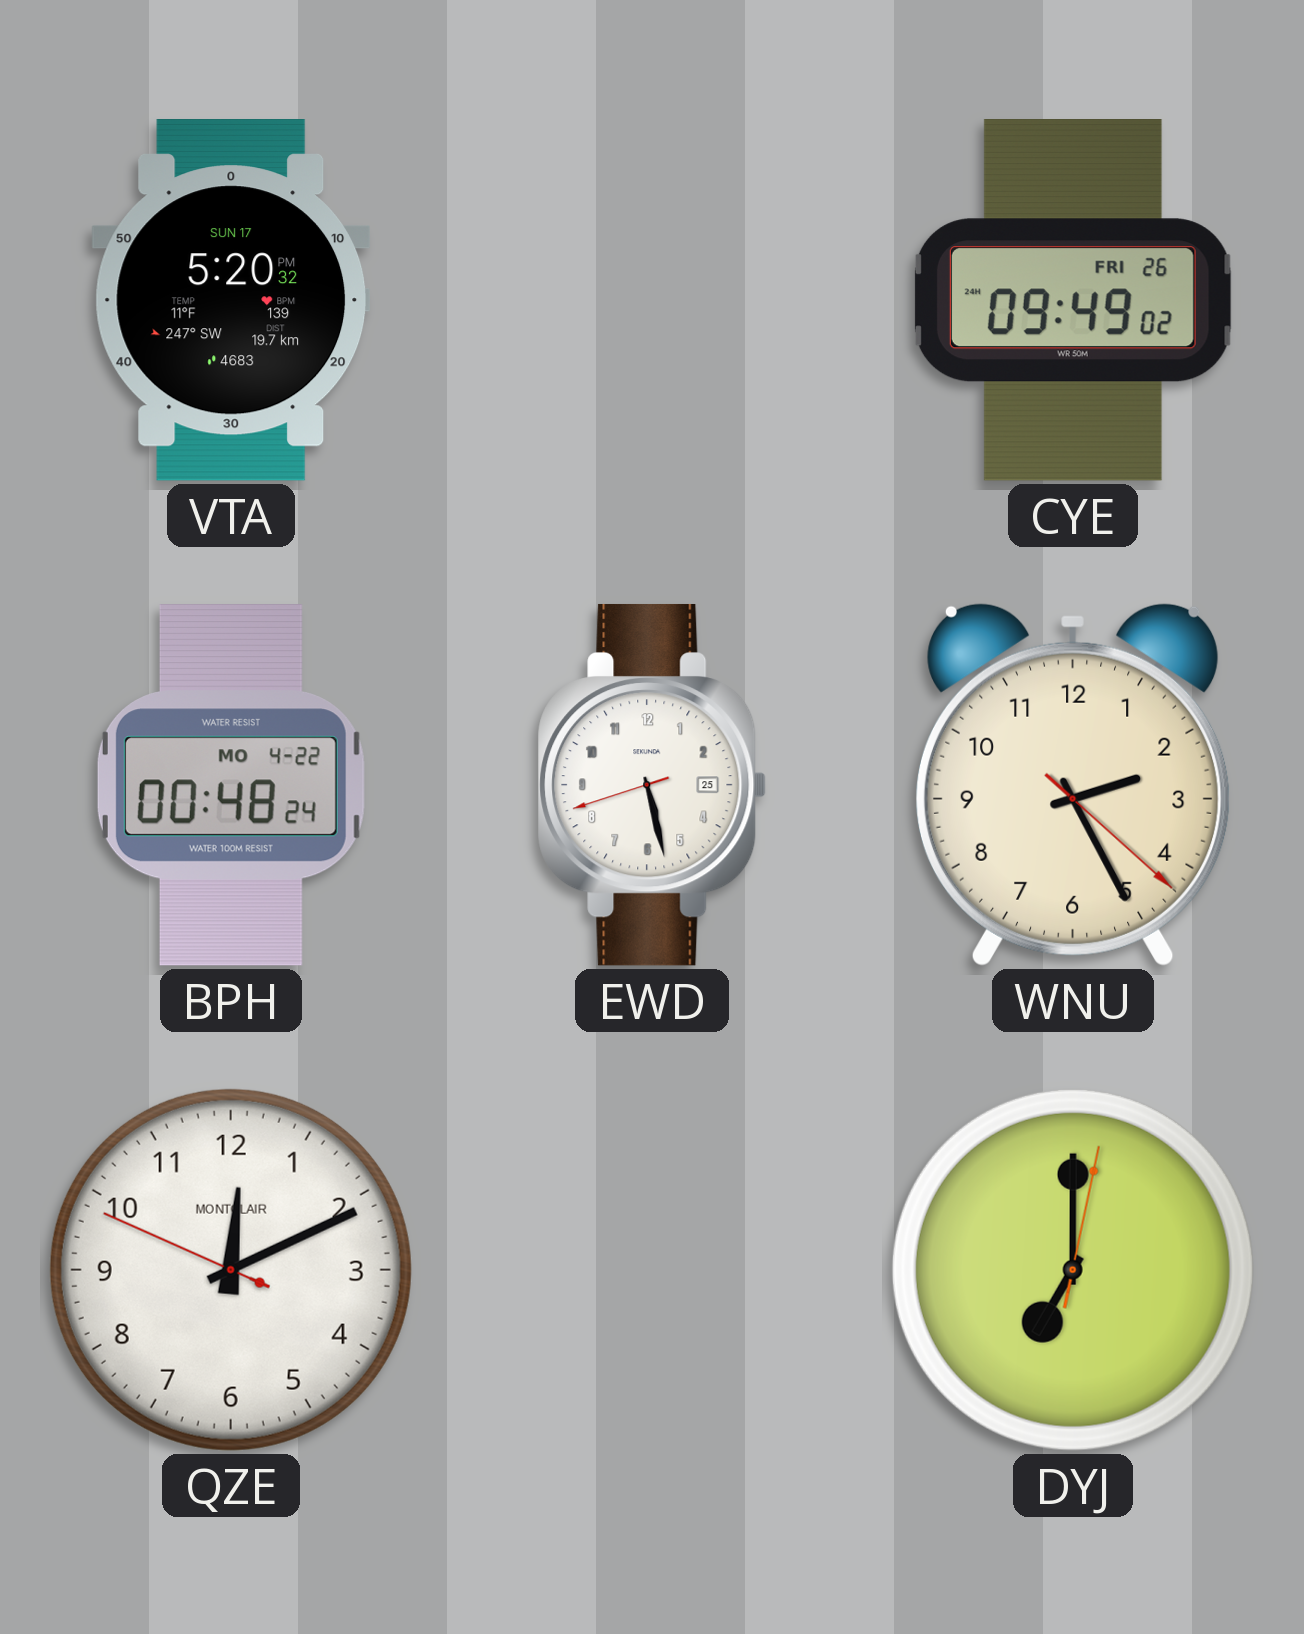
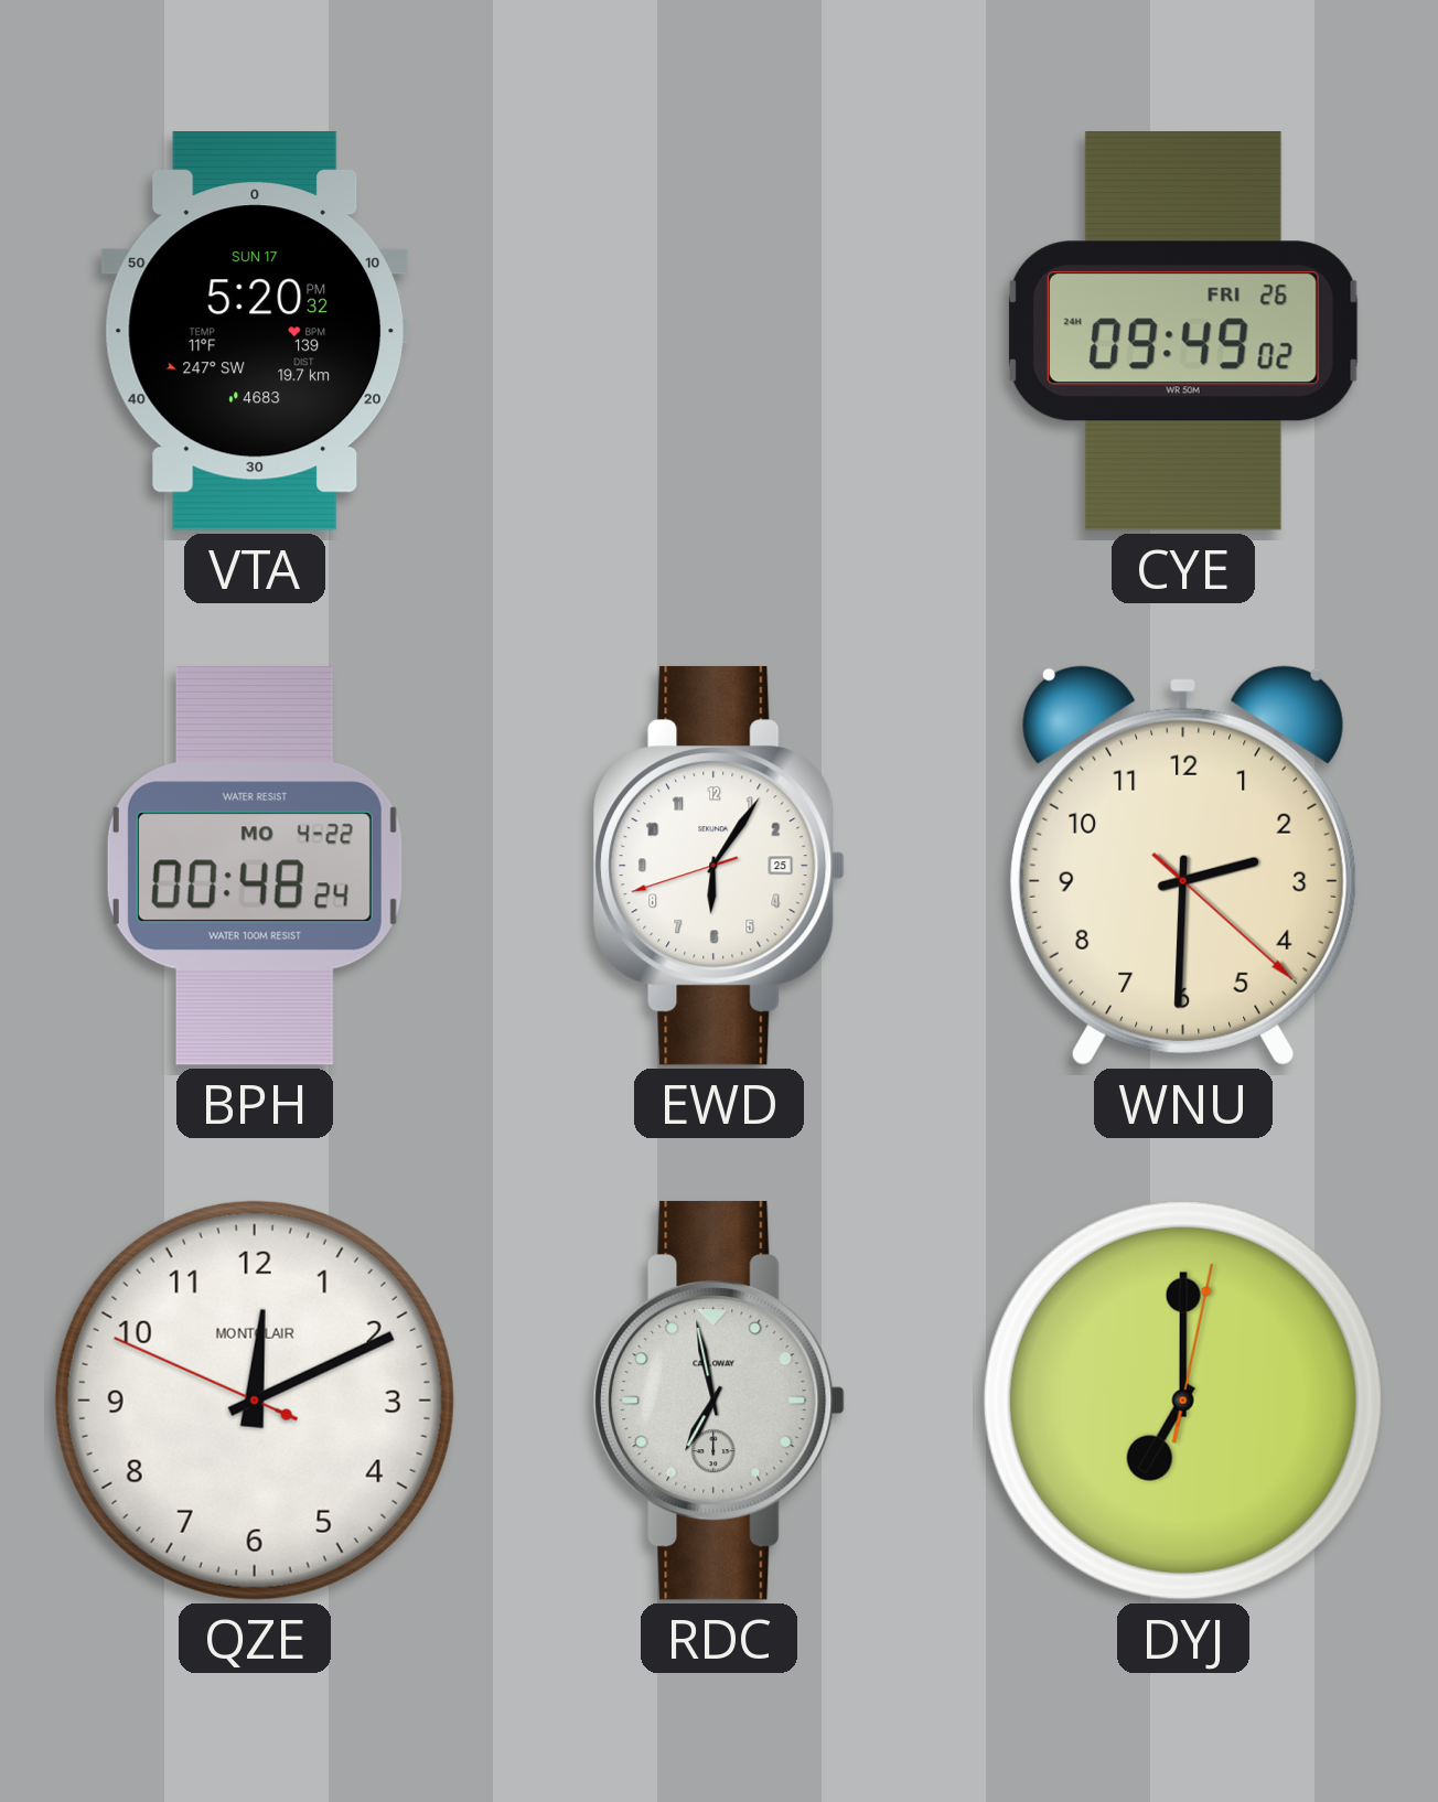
EWD: 5:27 -> 6:05
WNU: 2:25 -> 2:30
RDC: none -> 6:58
